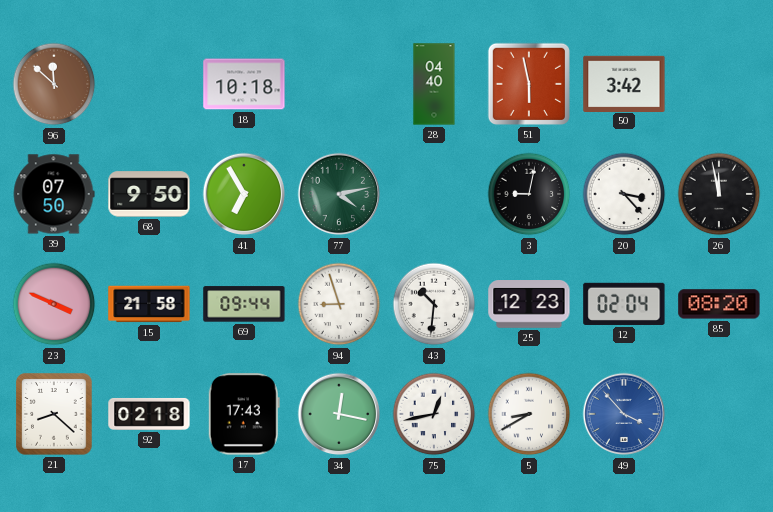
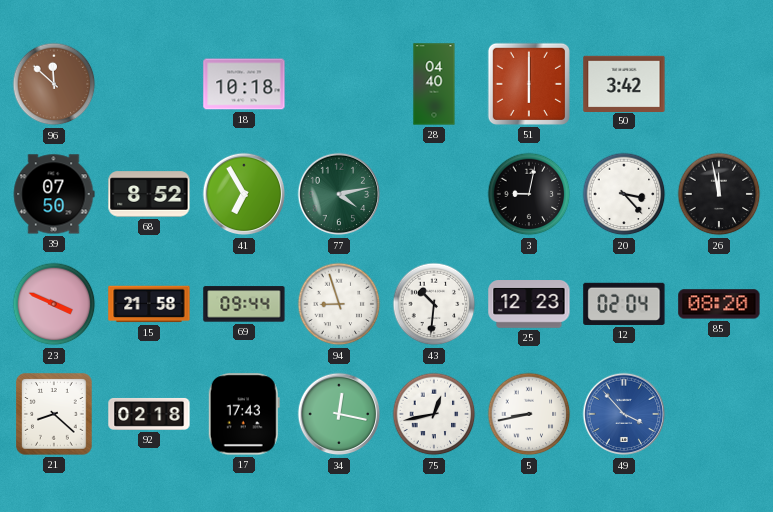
51: 5:58 -> 6:00
68: 9:50 -> 8:52
5: 8:40 -> 8:43
